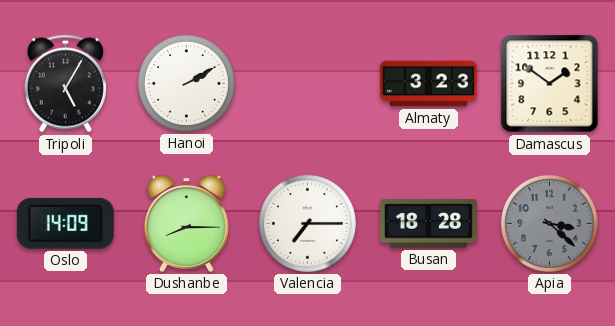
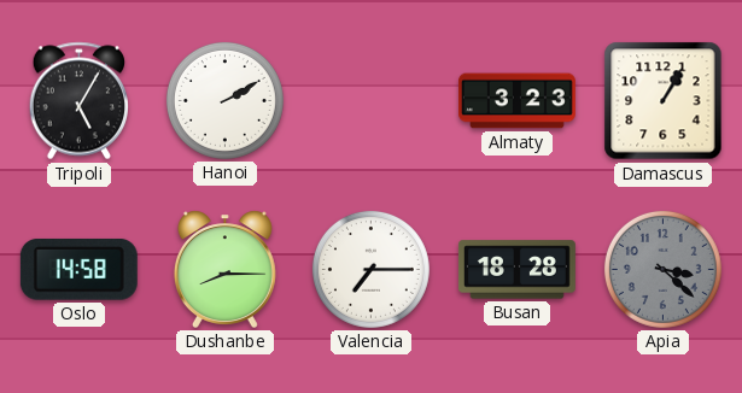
Damascus: 1:51 -> 1:05
Oslo: 14:09 -> 14:58
